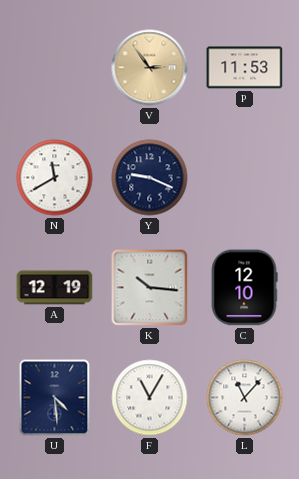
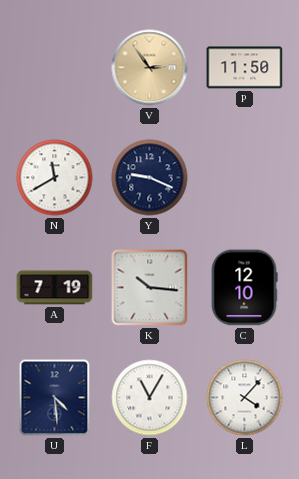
P: 11:53 -> 11:50
A: 12:19 -> 7:19
L: 11:07 -> 4:07
